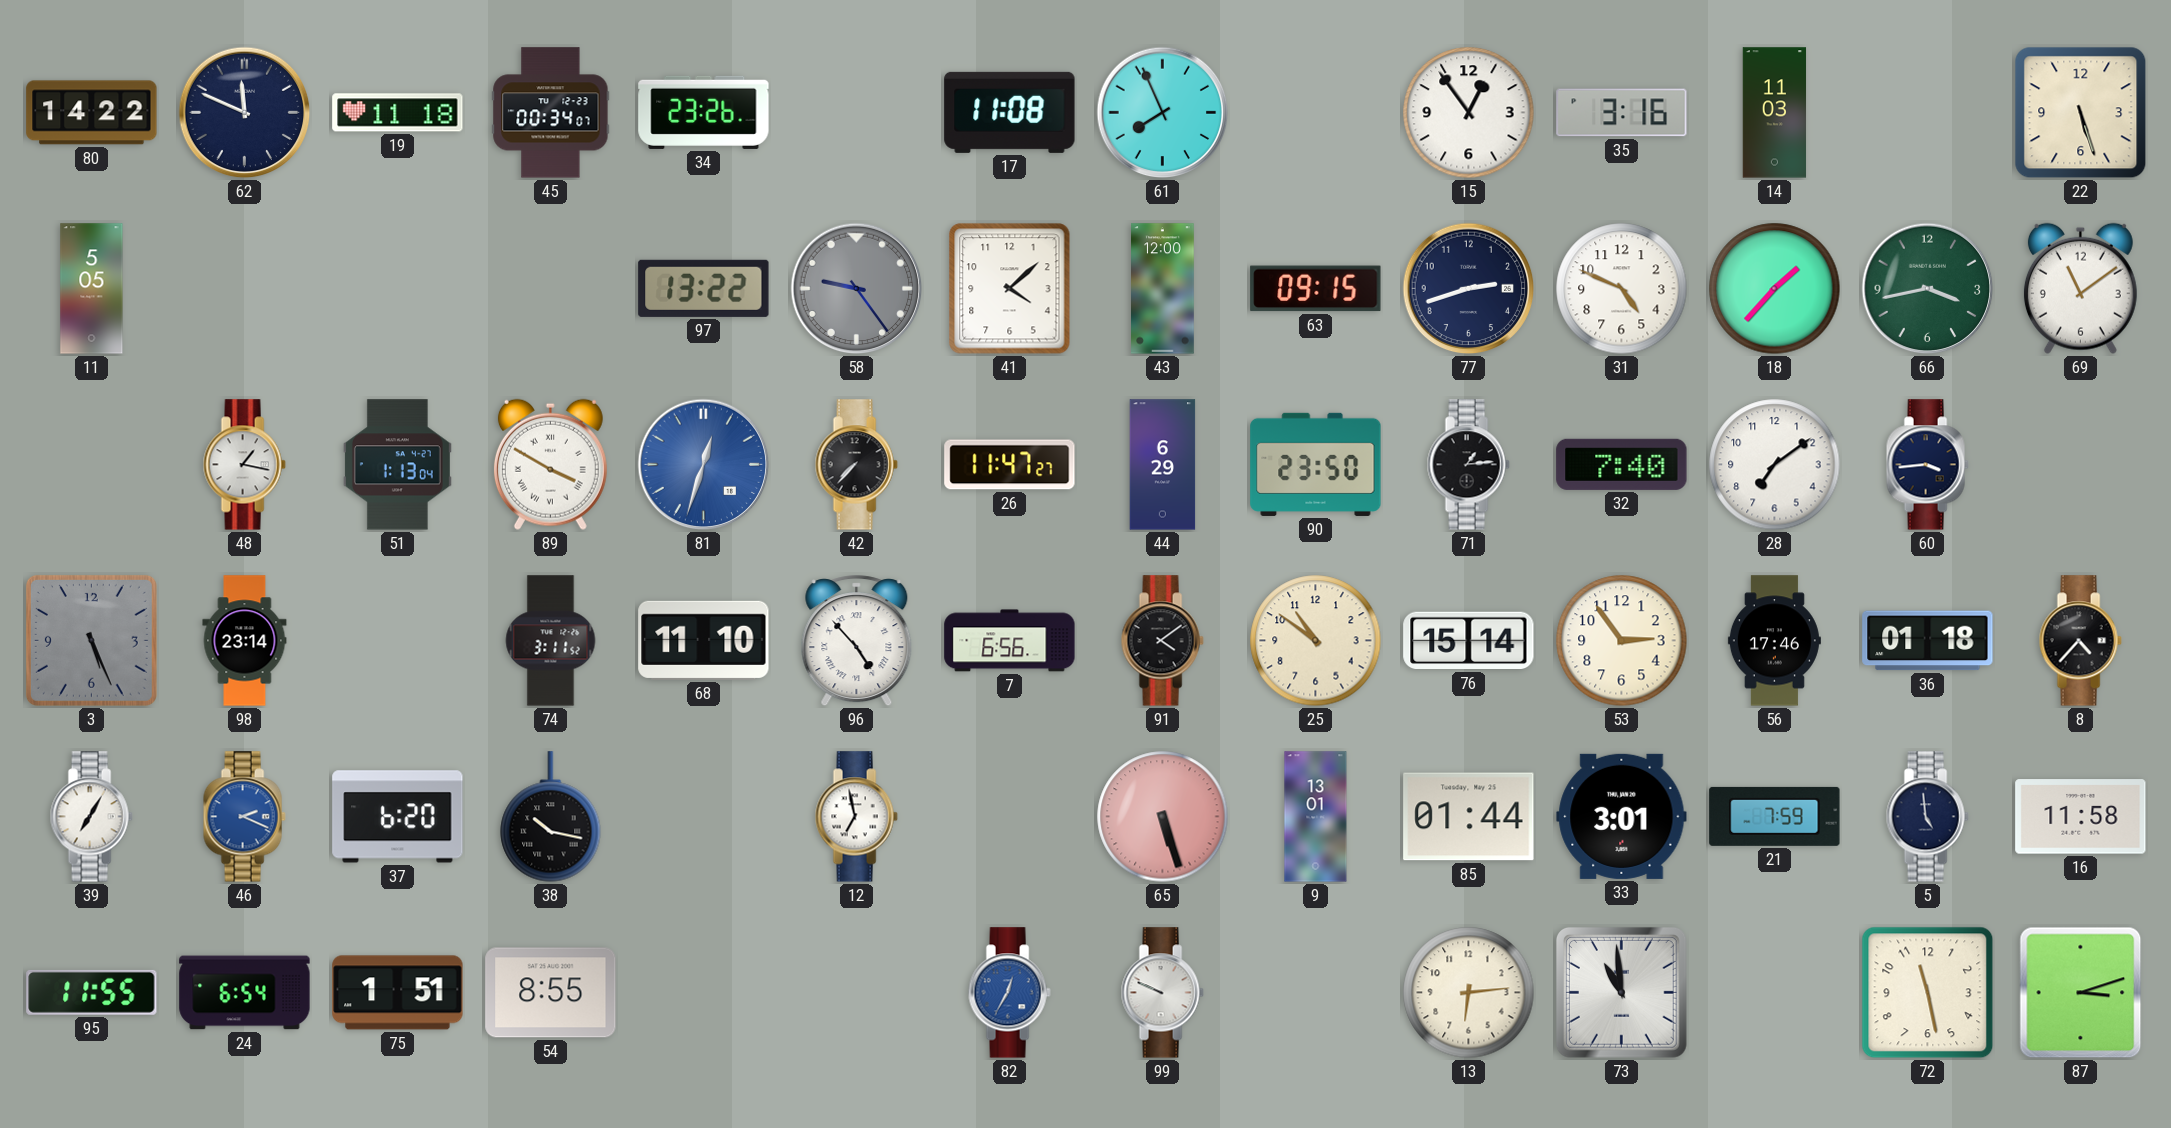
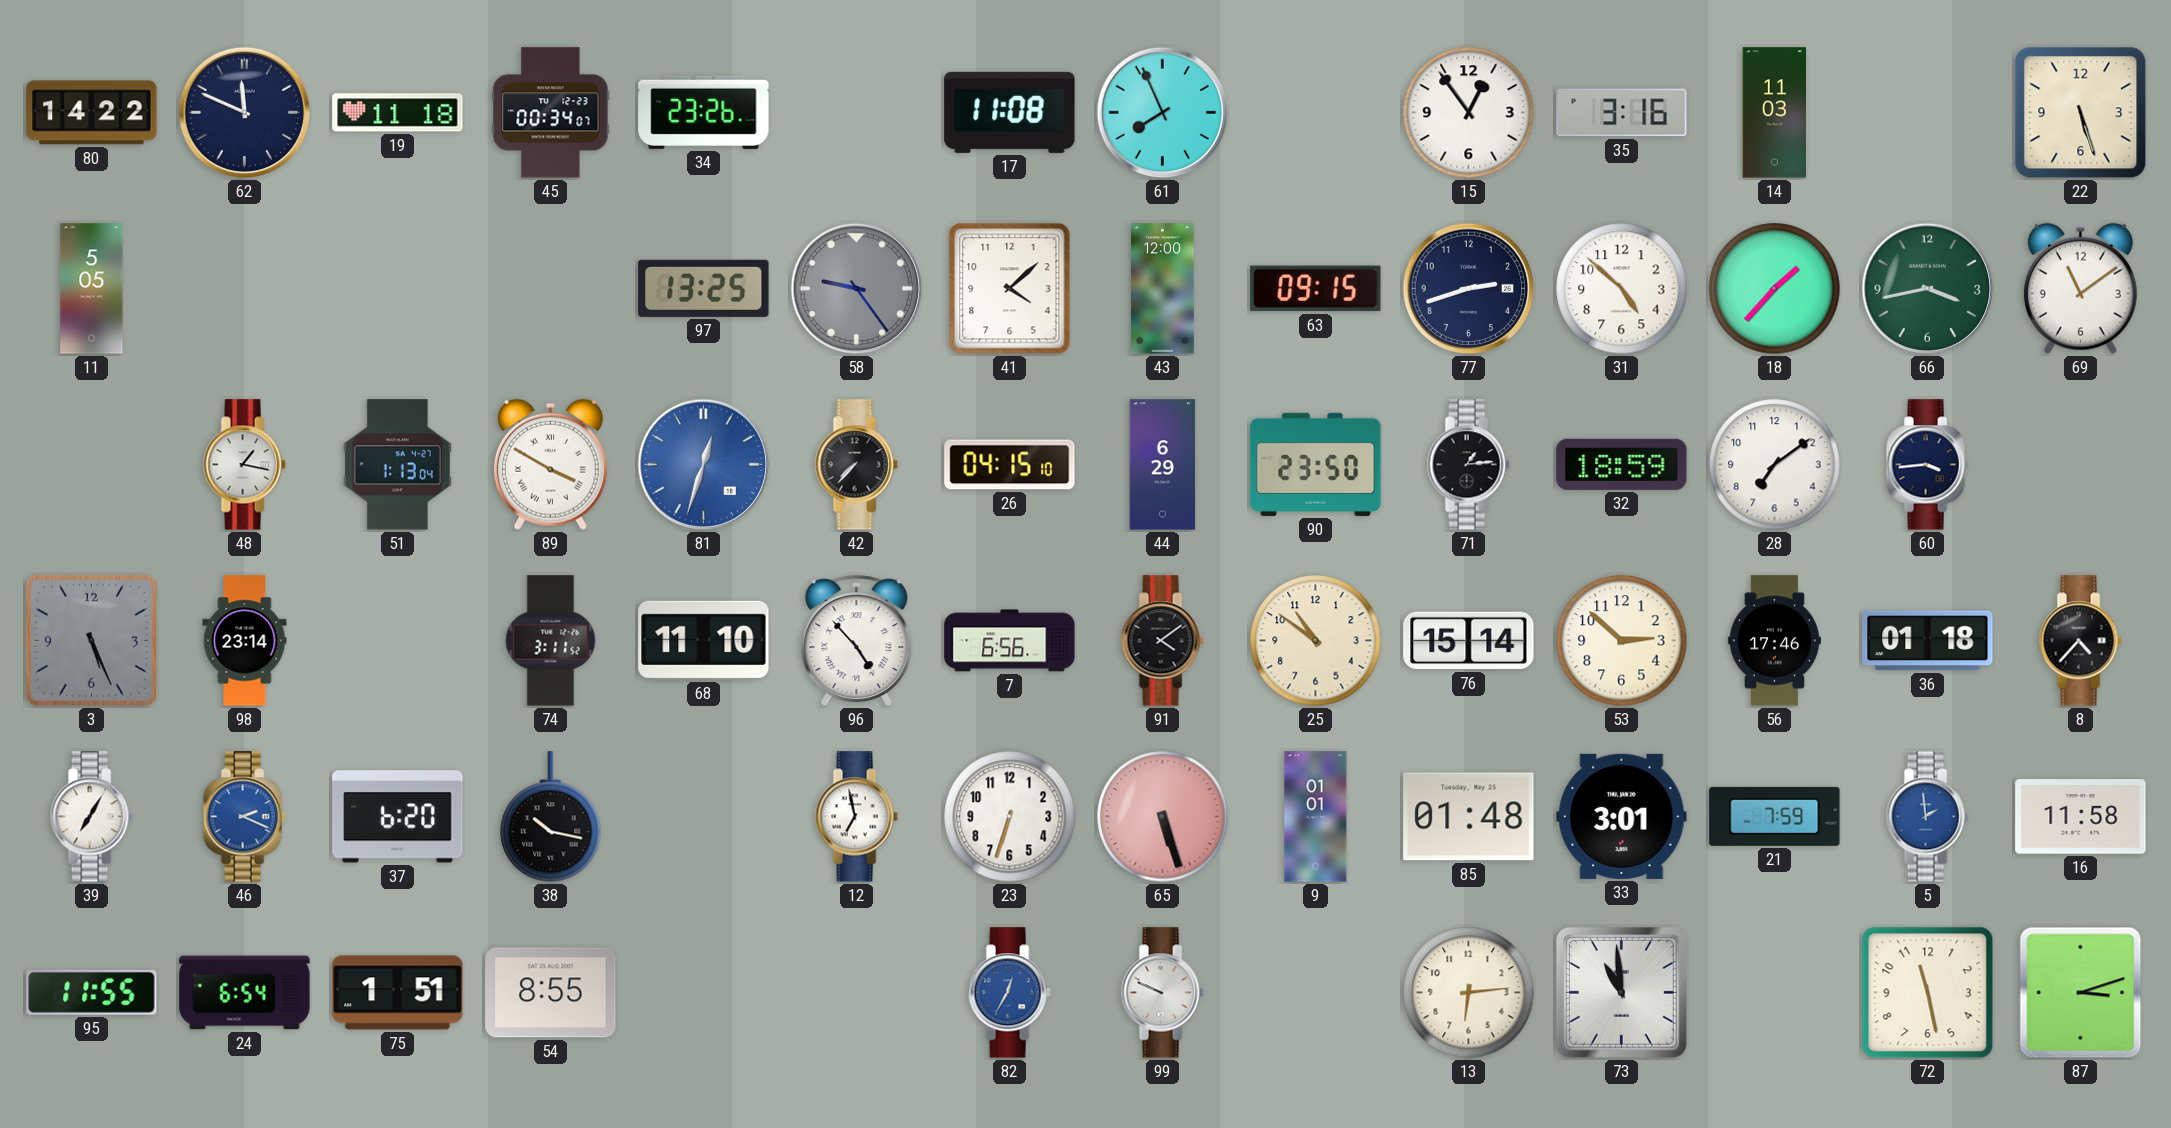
97: 13:22 -> 13:25
31: 4:49 -> 4:52
26: 11:47 -> 04:15
32: 7:40 -> 18:59
53: 2:54 -> 2:52
23: none -> 6:33
9: 13:01 -> 01:01
85: 01:44 -> 01:48
5: 4:59 -> 1:59
5 dial: navy -> blue
